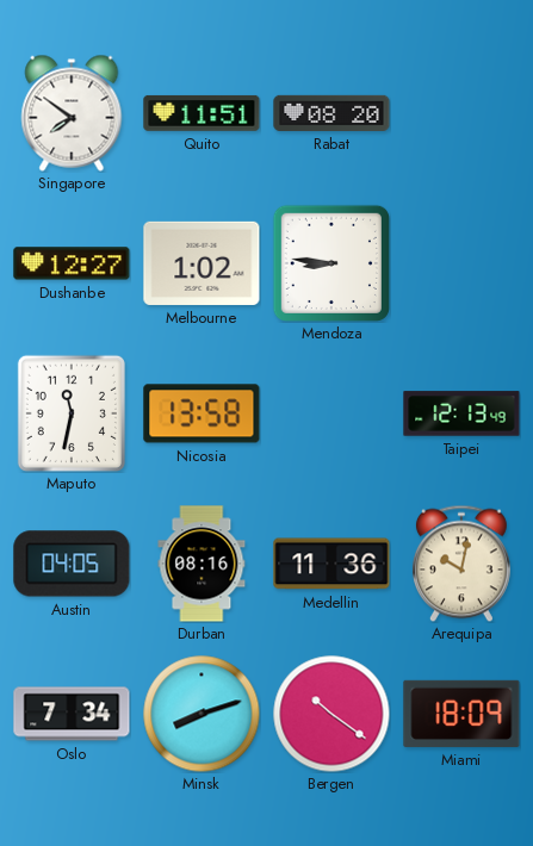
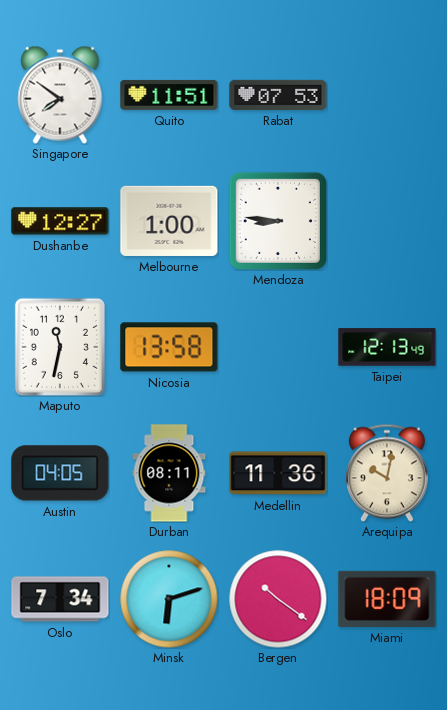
Rabat: 08:20 -> 07:53
Melbourne: 1:02 -> 1:00
Durban: 08:16 -> 08:11
Minsk: 8:12 -> 6:12
